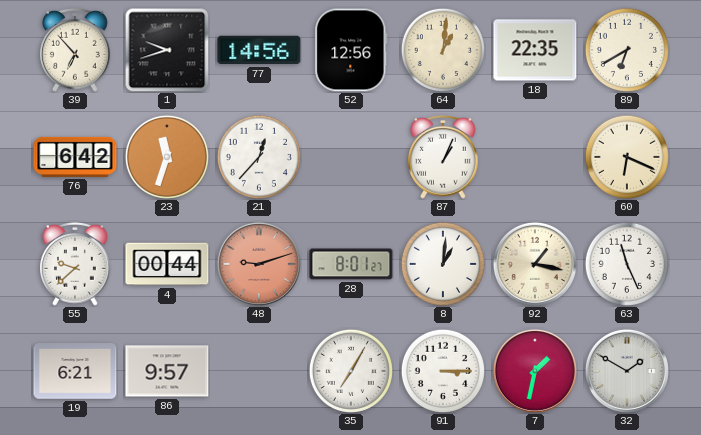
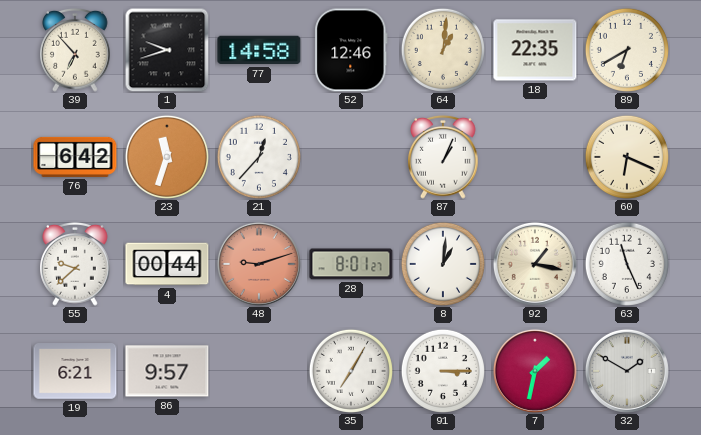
77: 14:56 -> 14:58
52: 12:56 -> 12:46
